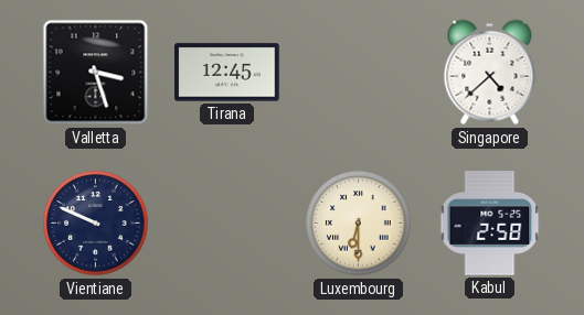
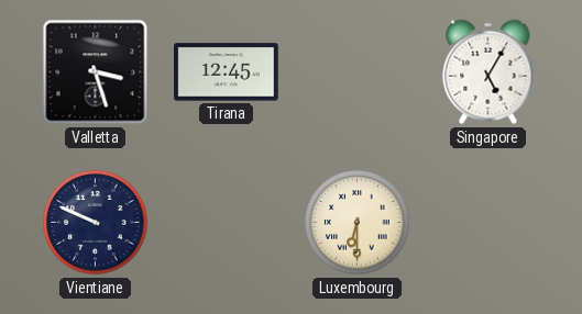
Singapore: 4:38 -> 5:05
Kabul: 2:58 -> none
